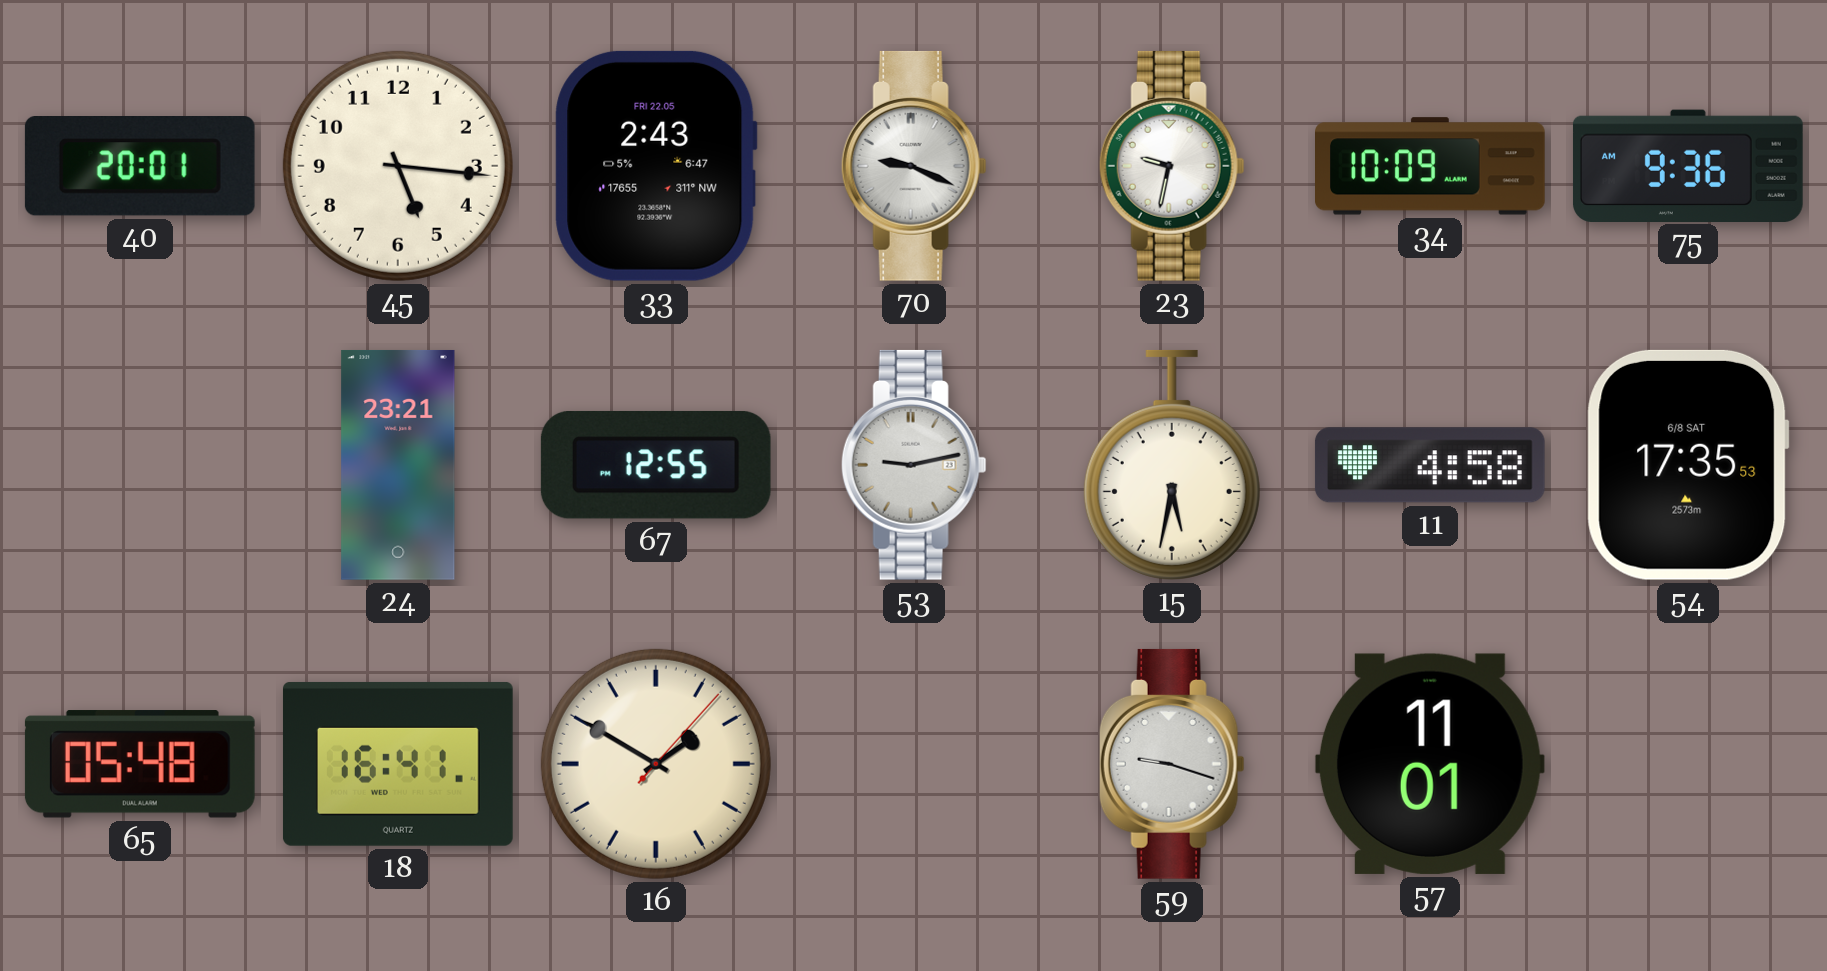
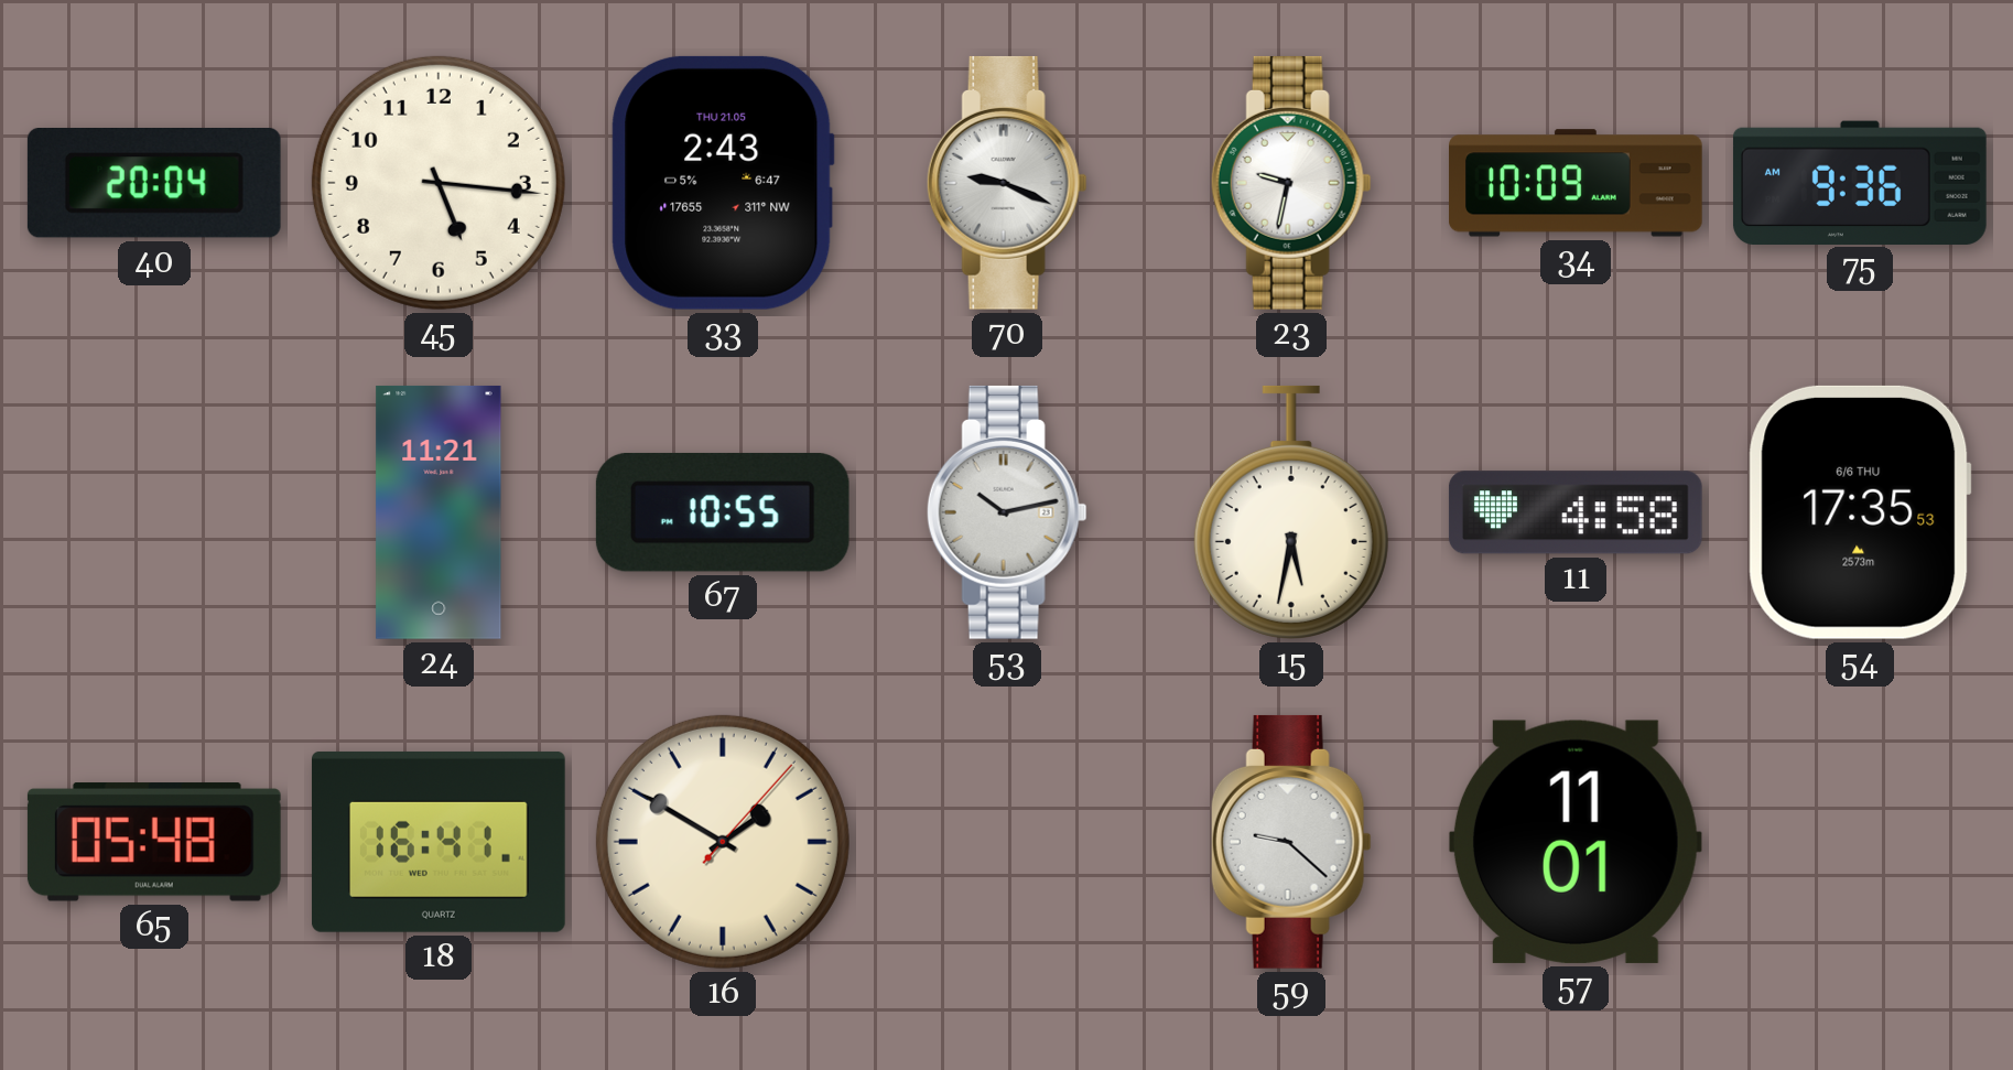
40: 20:01 -> 20:04
33 date: FRI 22.05 -> THU 21.05
24: 23:21 -> 11:21
67: 12:55 -> 10:55
53: 9:13 -> 10:13
54 date: 6/8 SAT -> 6/6 THU
59: 9:18 -> 9:22
